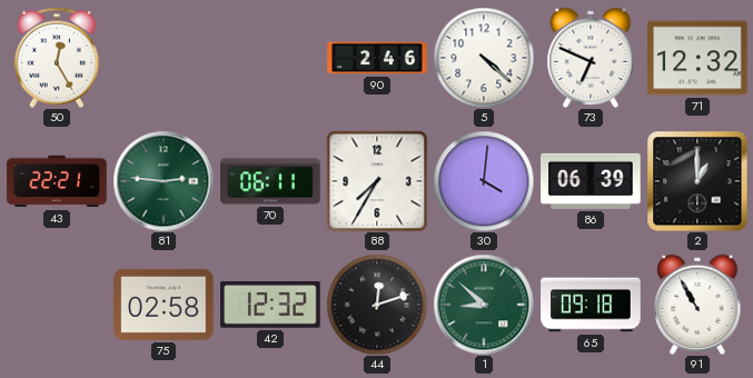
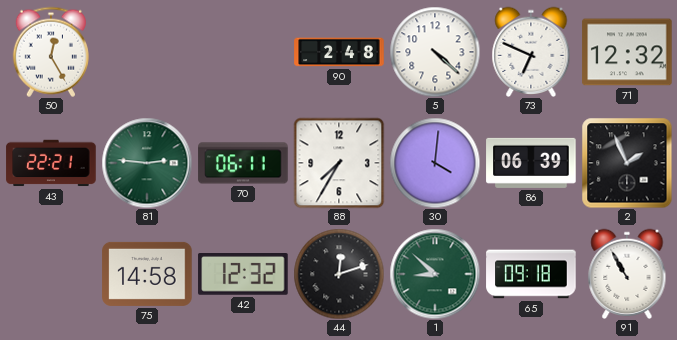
90: 2:46 -> 2:48
2: 1:00 -> 1:56
75: 02:58 -> 14:58
